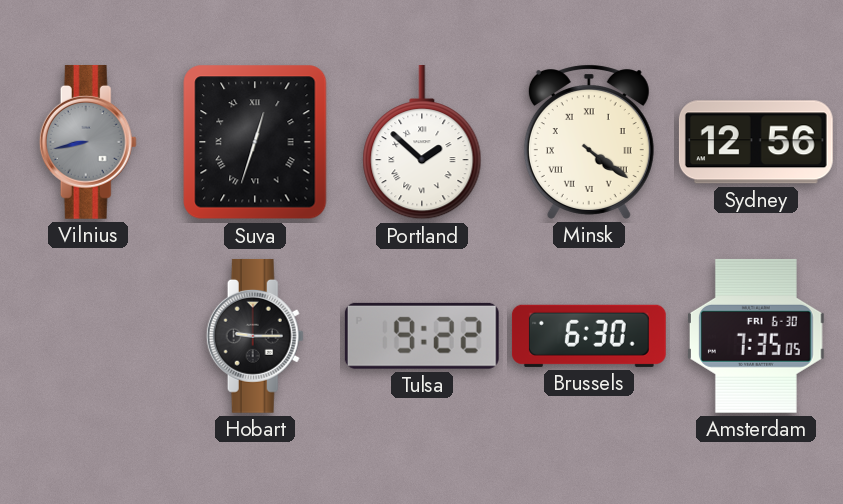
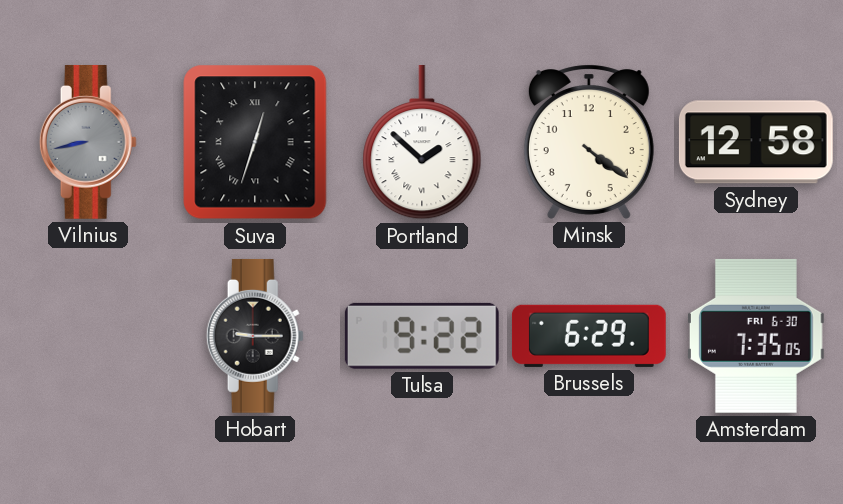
Minsk numerals: Roman -> Arabic
Sydney: 12:56 -> 12:58
Brussels: 6:30 -> 6:29
